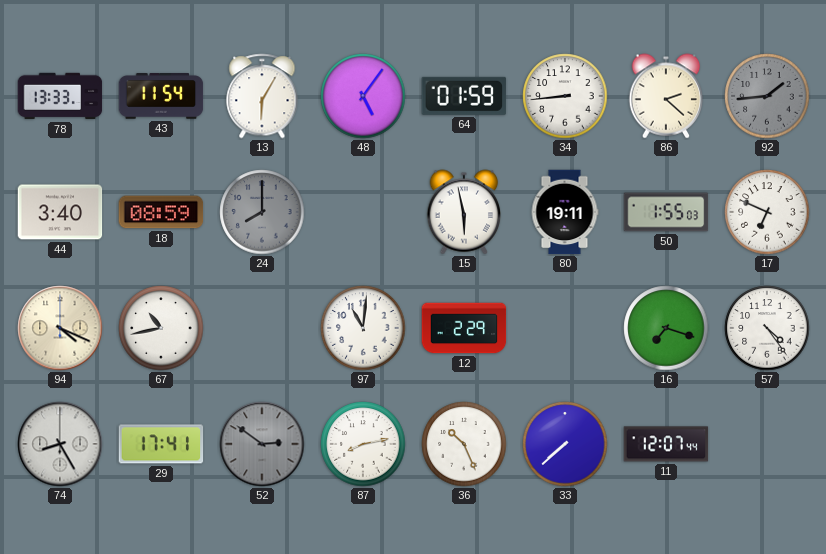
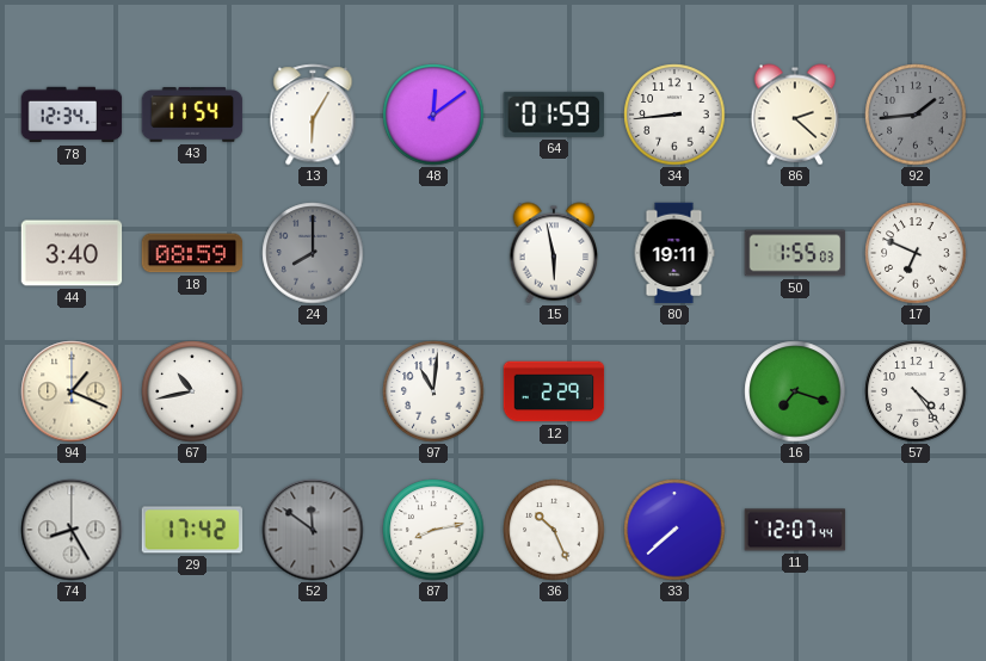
78: 13:33 -> 12:34
48: 5:06 -> 12:09
94: 4:19 -> 1:19
29: 17:41 -> 17:42
52: 2:51 -> 11:51
